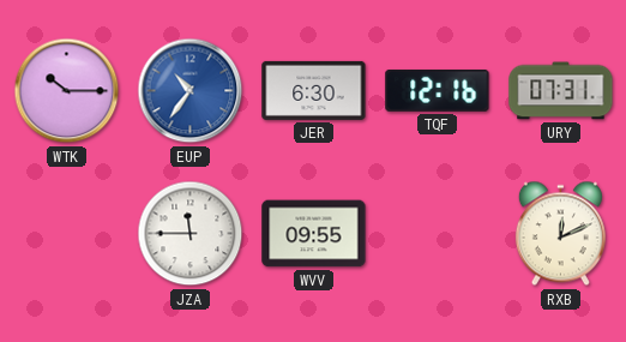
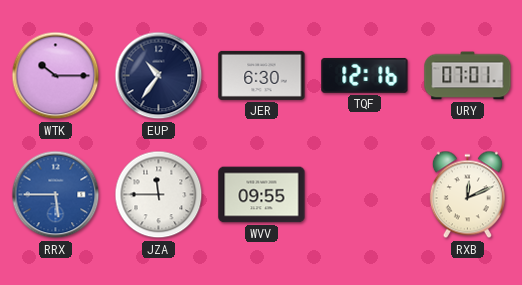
EUP dial: blue -> navy
URY: 07:31 -> 07:01
RRX: none -> 5:45
